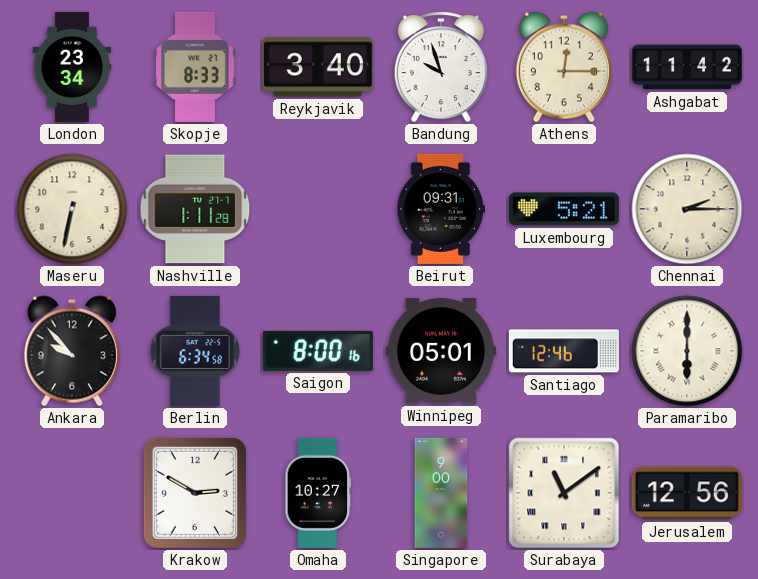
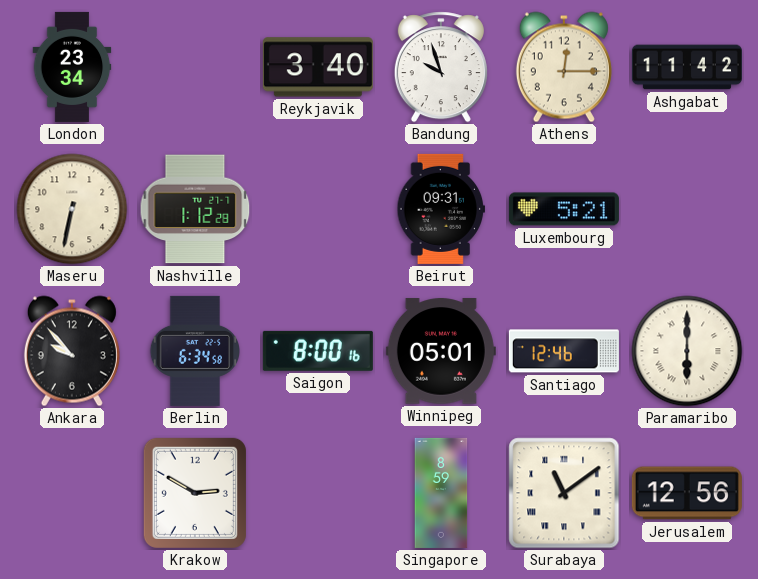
Skopje: 8:33 -> none
Nashville: 1:11 -> 1:12
Chennai: 2:15 -> none
Omaha: 10:27 -> none
Singapore: 9:00 -> 8:59
